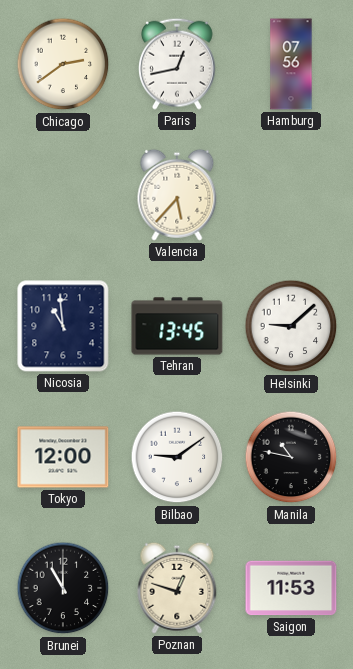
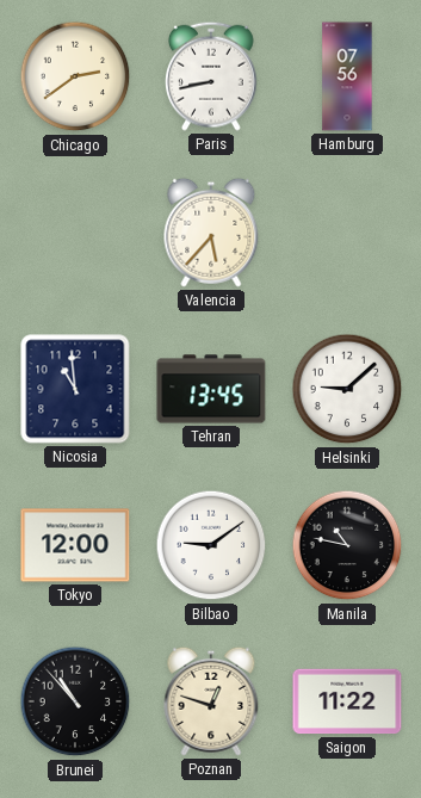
Paris: 12:43 -> 8:43
Brunei: 11:00 -> 10:53
Saigon: 11:53 -> 11:22
